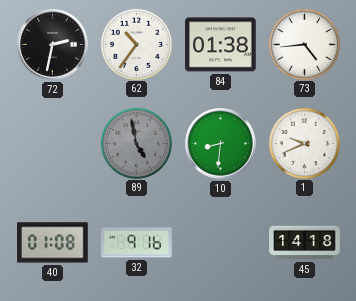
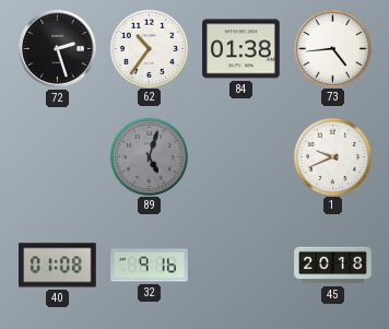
72: 2:32 -> 2:27
89: 4:58 -> 5:03
10: 8:31 -> none
45: 14:18 -> 20:18
